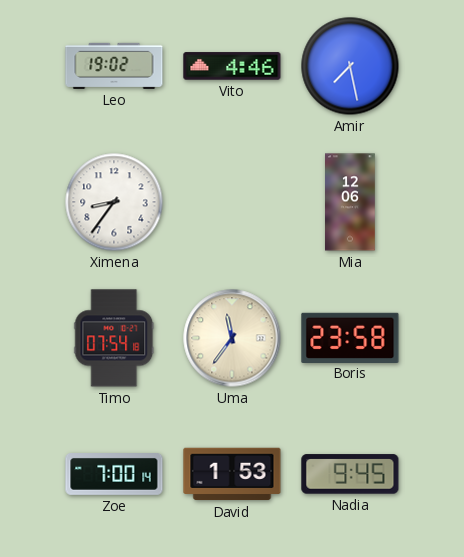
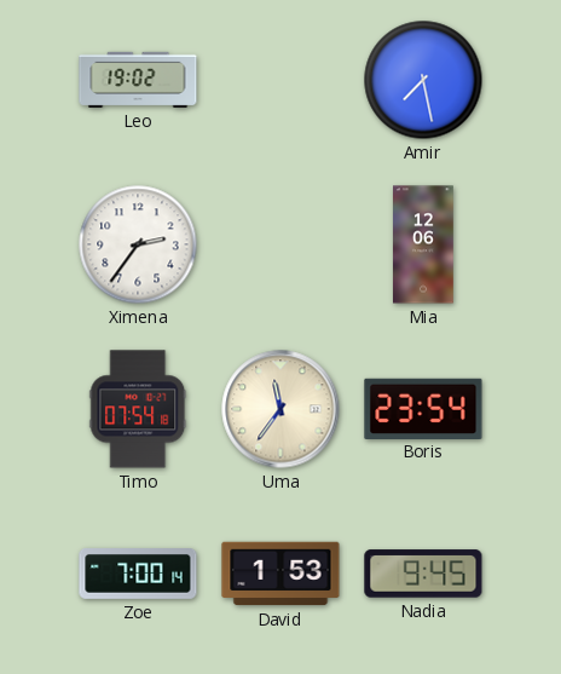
Vito: 4:46 -> none
Ximena: 8:36 -> 2:36
Boris: 23:58 -> 23:54
